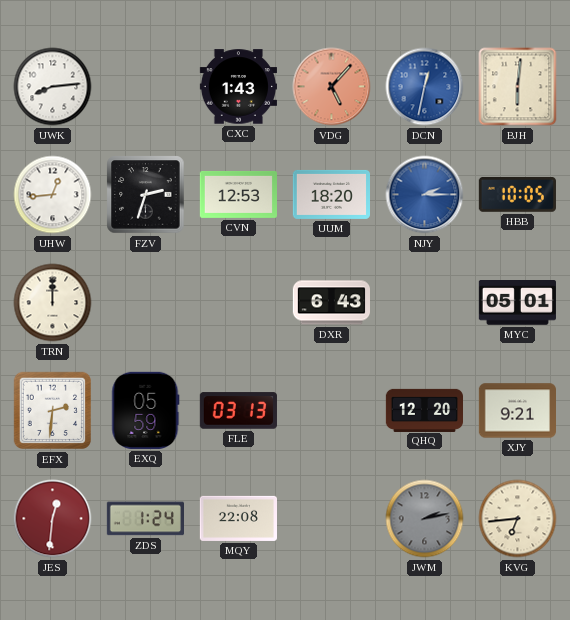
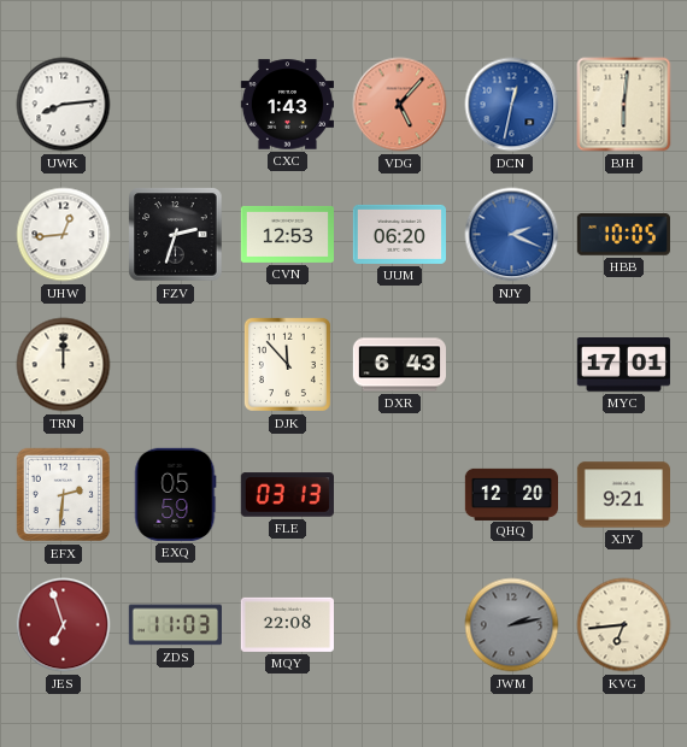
UUM: 18:20 -> 06:20
NJY: 2:15 -> 2:19
DJK: none -> 11:53
MYC: 05:01 -> 17:01
JES: 12:31 -> 6:57
ZDS: 1:24 -> 11:03
